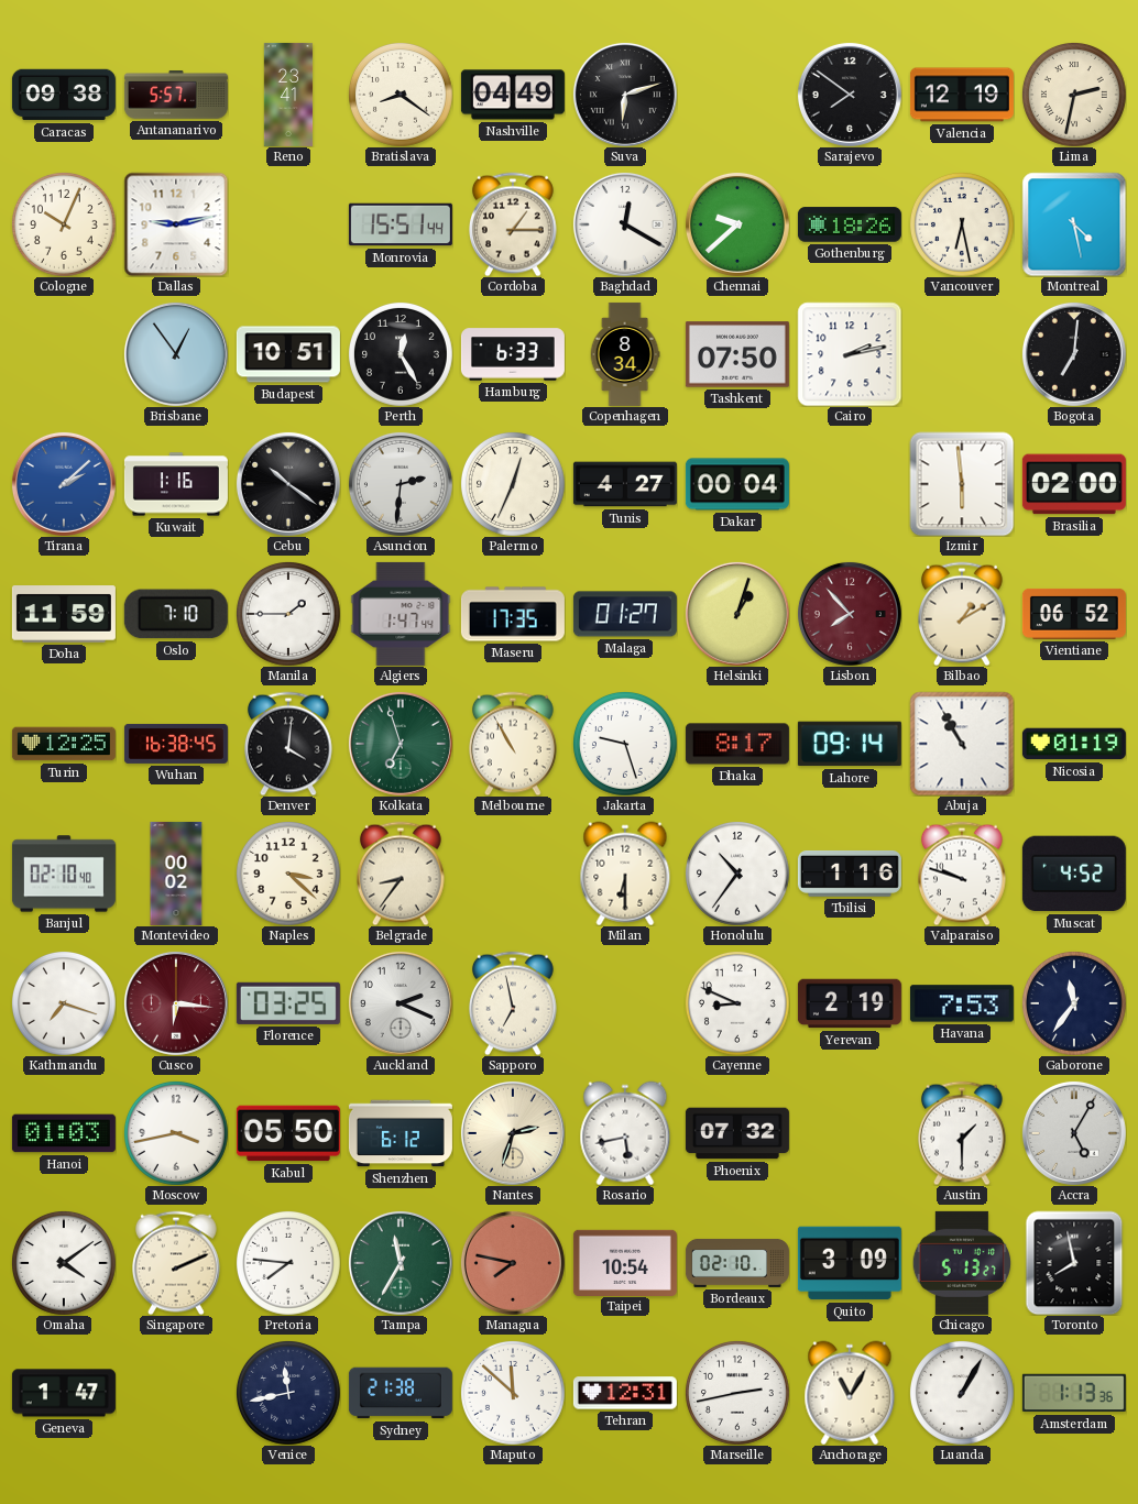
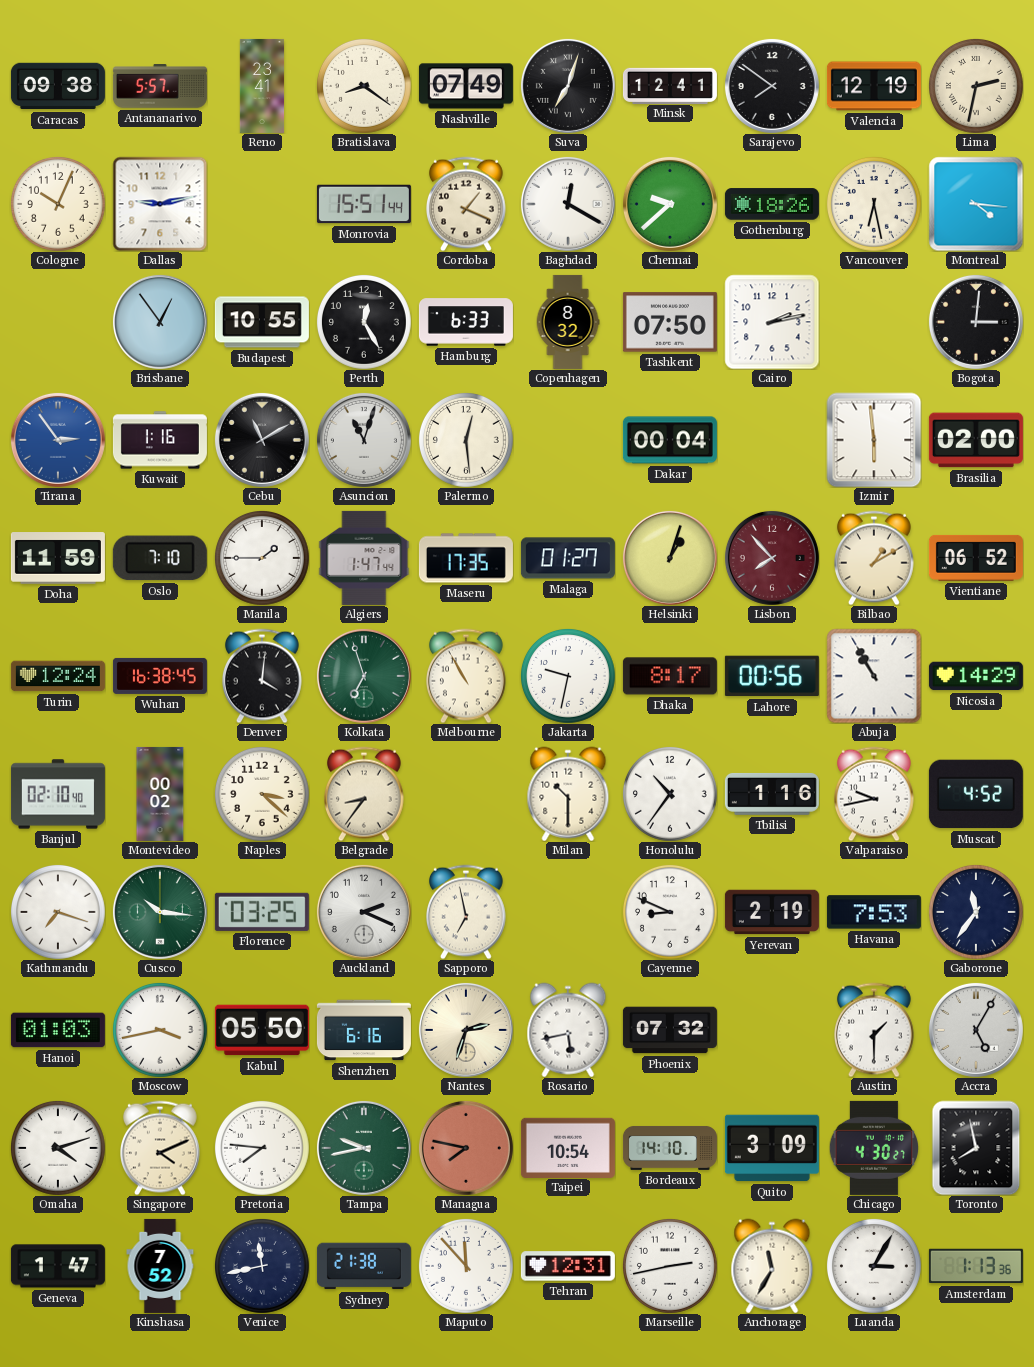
Nashville: 04:49 -> 07:49
Suva: 6:12 -> 7:03
Minsk: none -> 12:41
Cordoba: 1:15 -> 1:19
Montreal: 4:28 -> 4:16
Budapest: 10:51 -> 10:55
Copenhagen: 8:34 -> 8:32
Bogota: 7:01 -> 3:01
Tirana: 2:08 -> 2:54
Cebu: 10:21 -> 11:10
Asuncion: 2:31 -> 11:03
Palermo: 12:34 -> 12:29
Tunis: 4:27 -> none
Turin: 12:25 -> 12:24
Jakarta: 9:27 -> 9:32
Lahore: 09:14 -> 00:56
Nicosia: 01:19 -> 14:29
Milan: 6:30 -> 10:30
Valparaiso: 9:48 -> 9:43
Cusco: 6:16 -> 10:16
Cusco dial: burgundy -> green
Shenzhen: 6:12 -> 6:16
Omaha: 4:09 -> 4:12
Singapore: 2:11 -> 4:11
Tampa: 11:35 -> 9:43
Bordeaux: 02:10 -> 14:10
Chicago: 5:13 -> 4:30
Kinshasa: none -> 7:52
Maputo: 11:52 -> 11:53
Anchorage: 11:05 -> 11:35
Luanda: 1:05 -> 3:05
